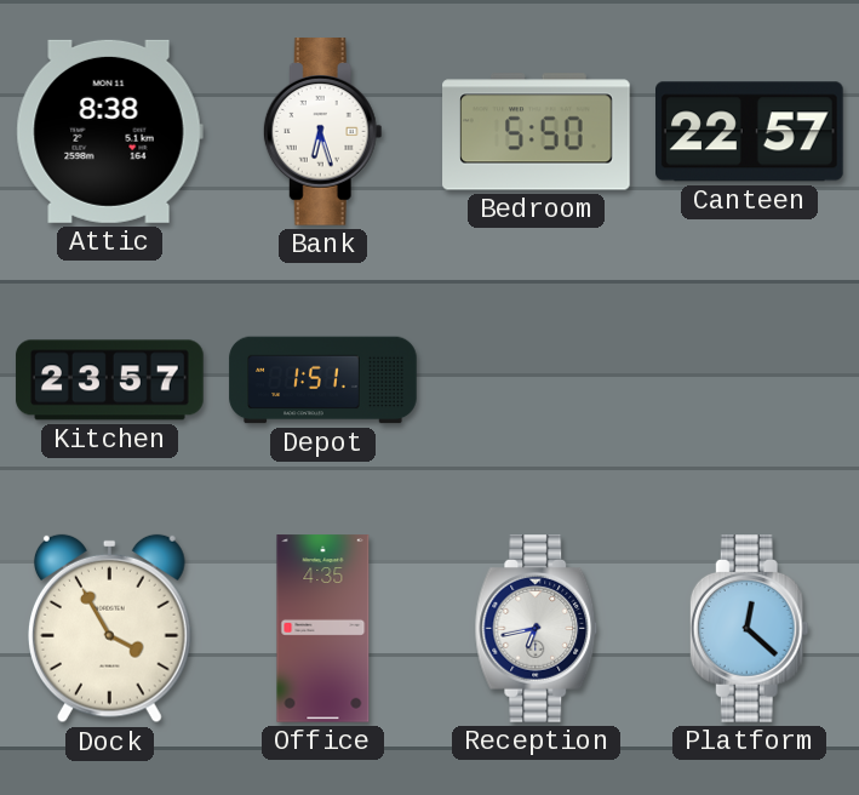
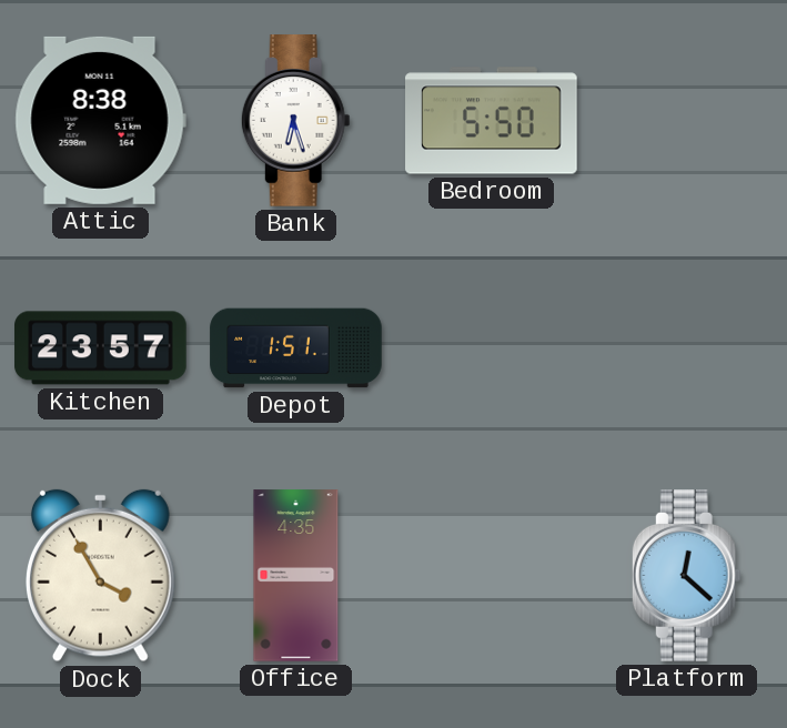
Canteen: 22:57 -> none
Reception: 6:43 -> none
